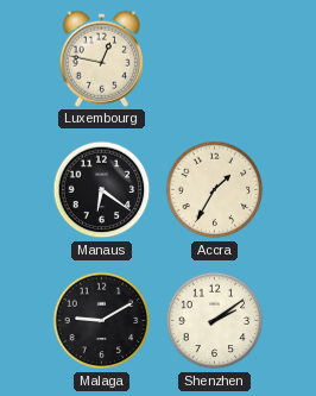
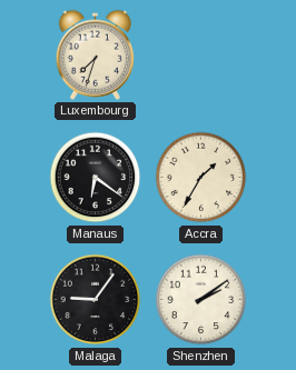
Luxembourg: 12:47 -> 7:33
Malaga: 9:10 -> 9:06
